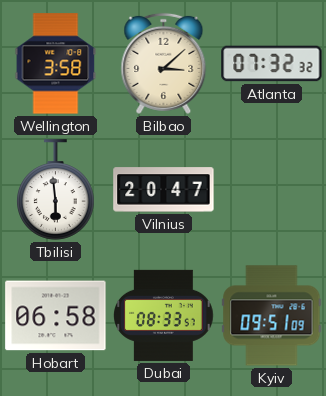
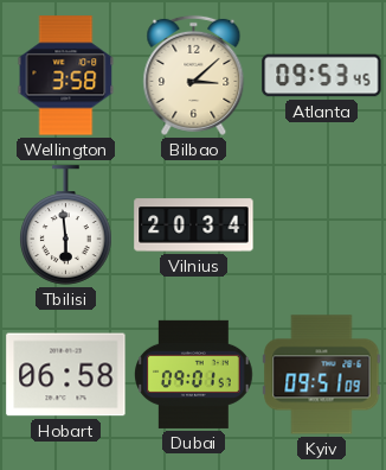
Atlanta: 07:32 -> 09:53
Vilnius: 20:47 -> 20:34
Dubai: 08:33 -> 09:01
